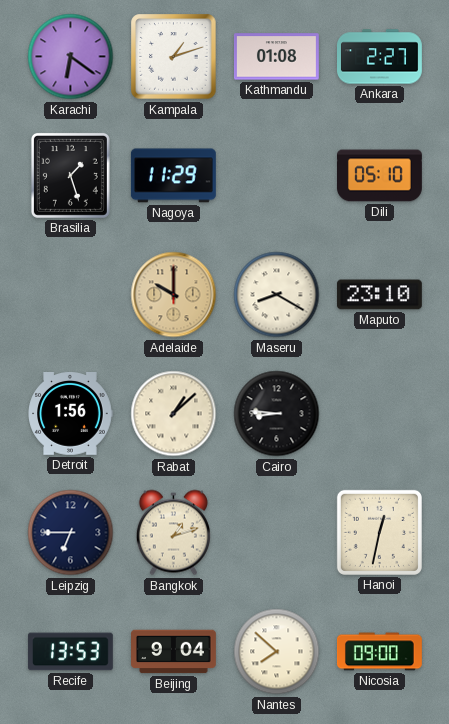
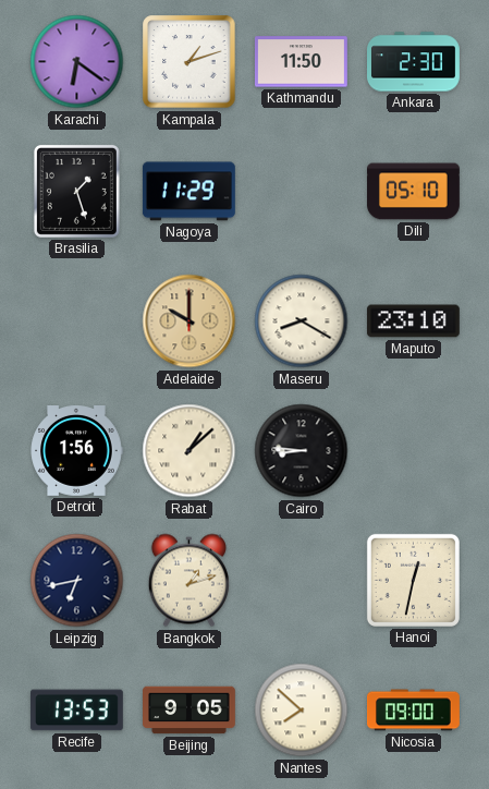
Kathmandu: 01:08 -> 11:50
Ankara: 2:27 -> 2:30
Leipzig: 6:45 -> 6:43
Beijing: 9:04 -> 9:05
